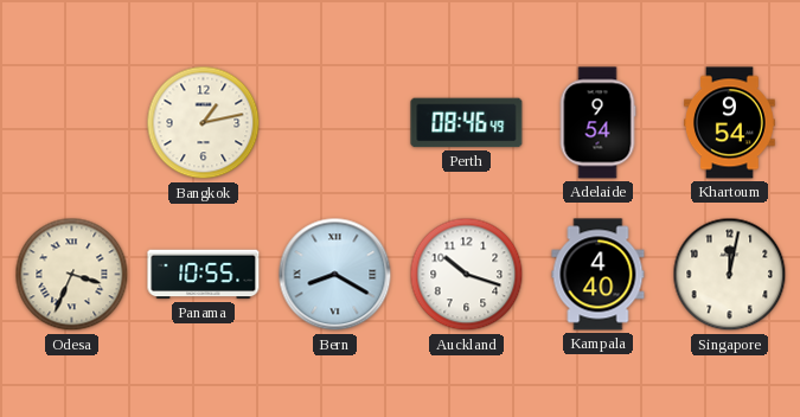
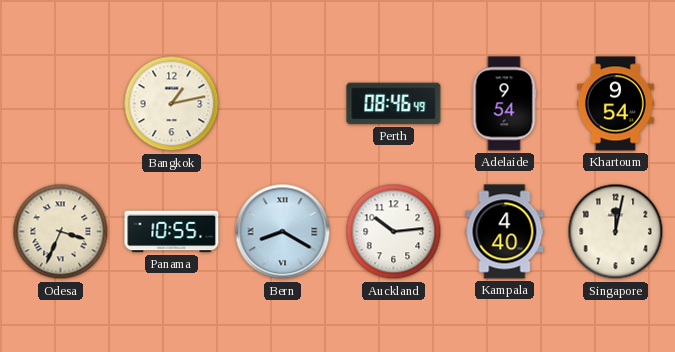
Auckland: 10:18 -> 10:14
